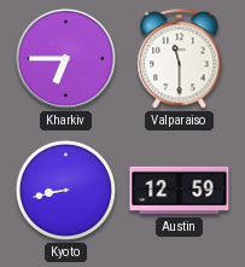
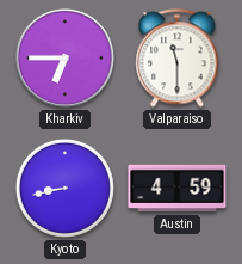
Austin: 12:59 -> 4:59
